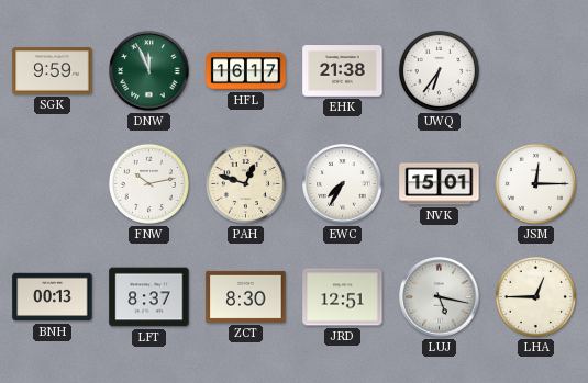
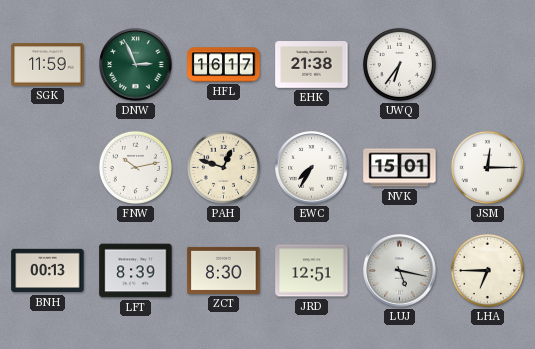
SGK: 9:59 -> 11:59
DNW: 11:56 -> 2:56
LFT: 8:37 -> 8:39
LHA: 12:45 -> 6:45
